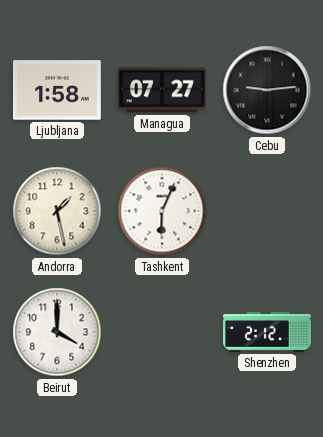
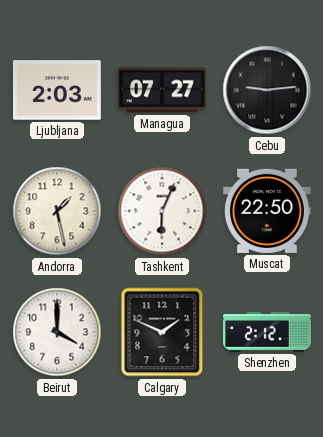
Ljubljana: 1:58 -> 2:03
Muscat: none -> 22:50
Calgary: none -> 1:49
